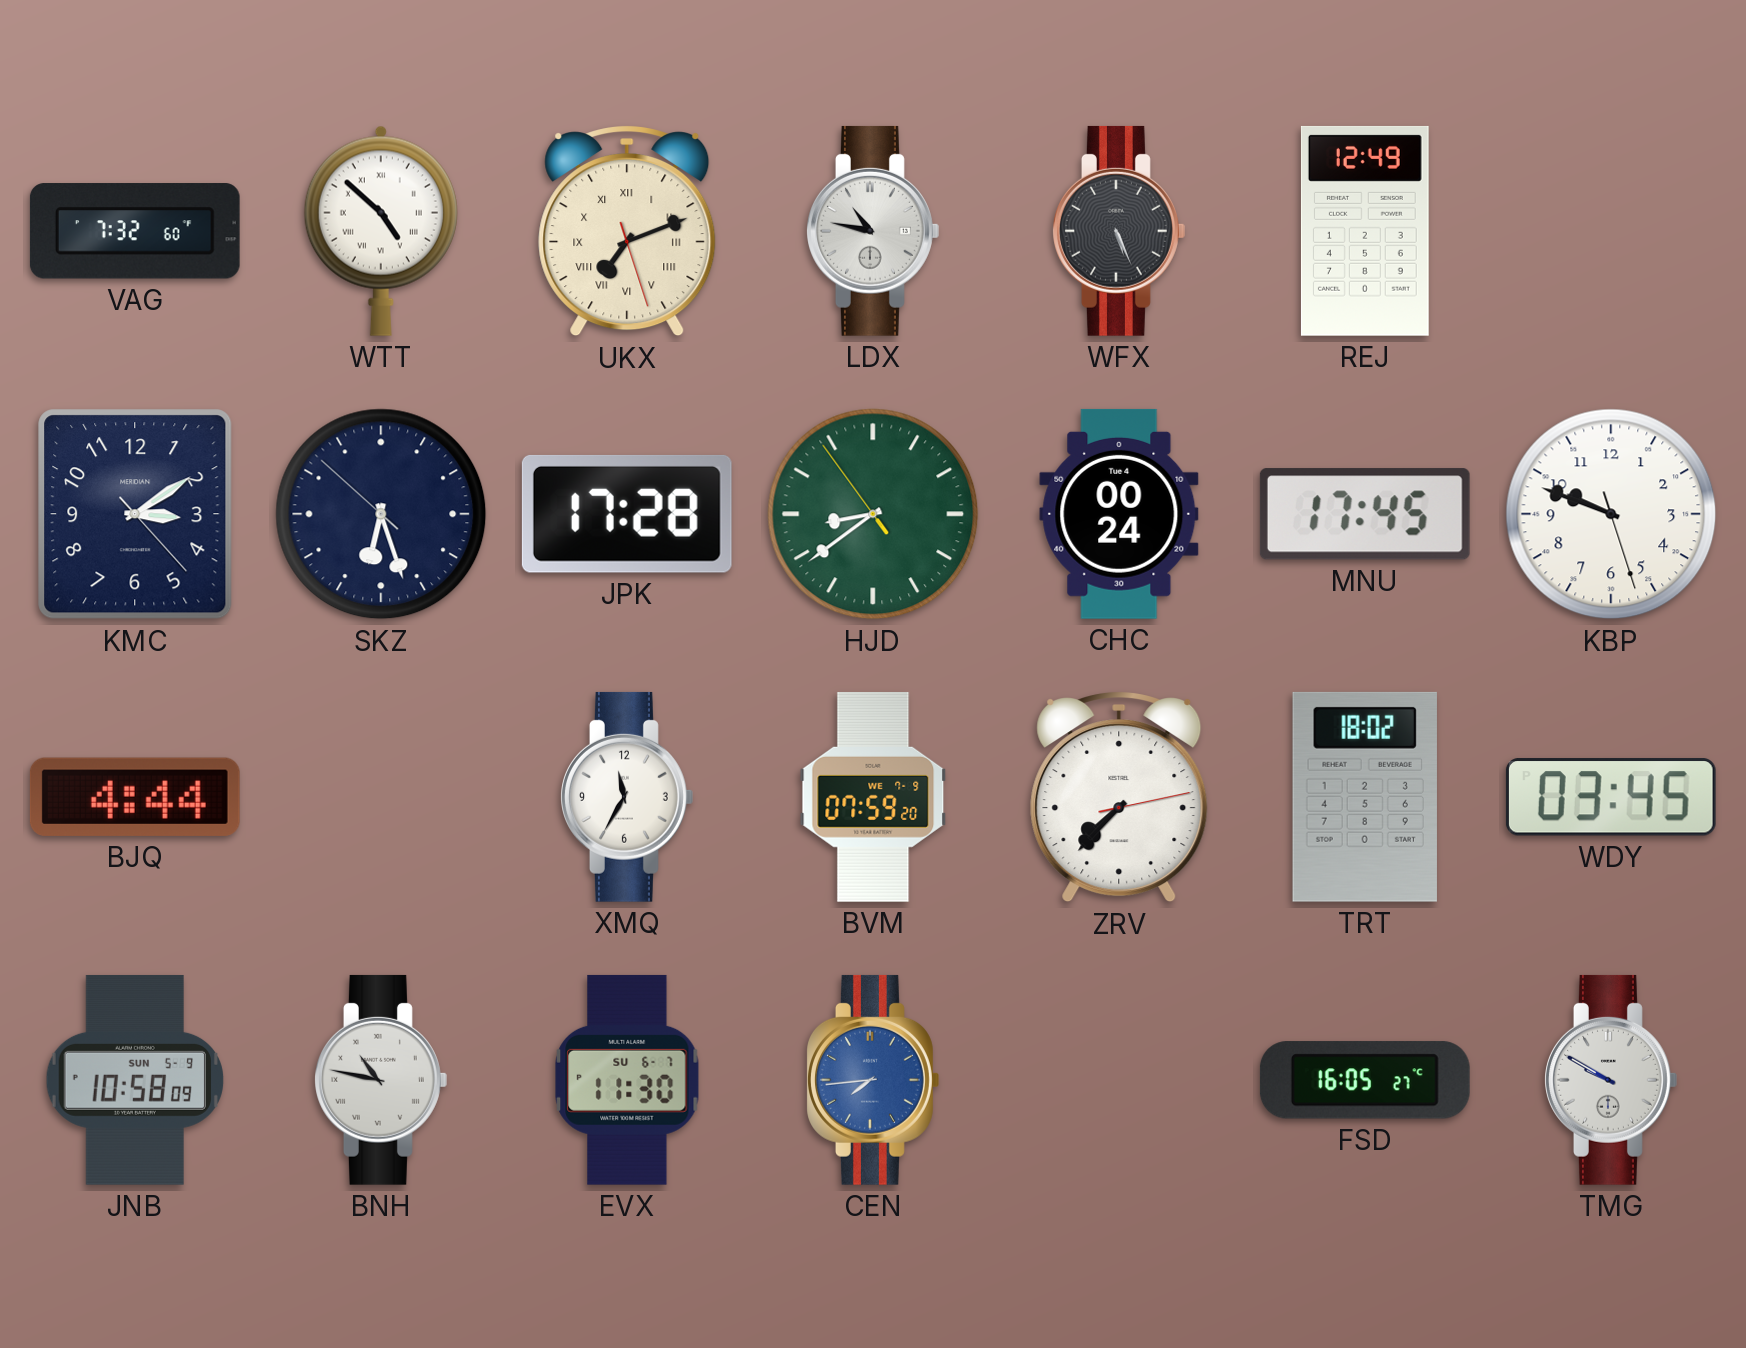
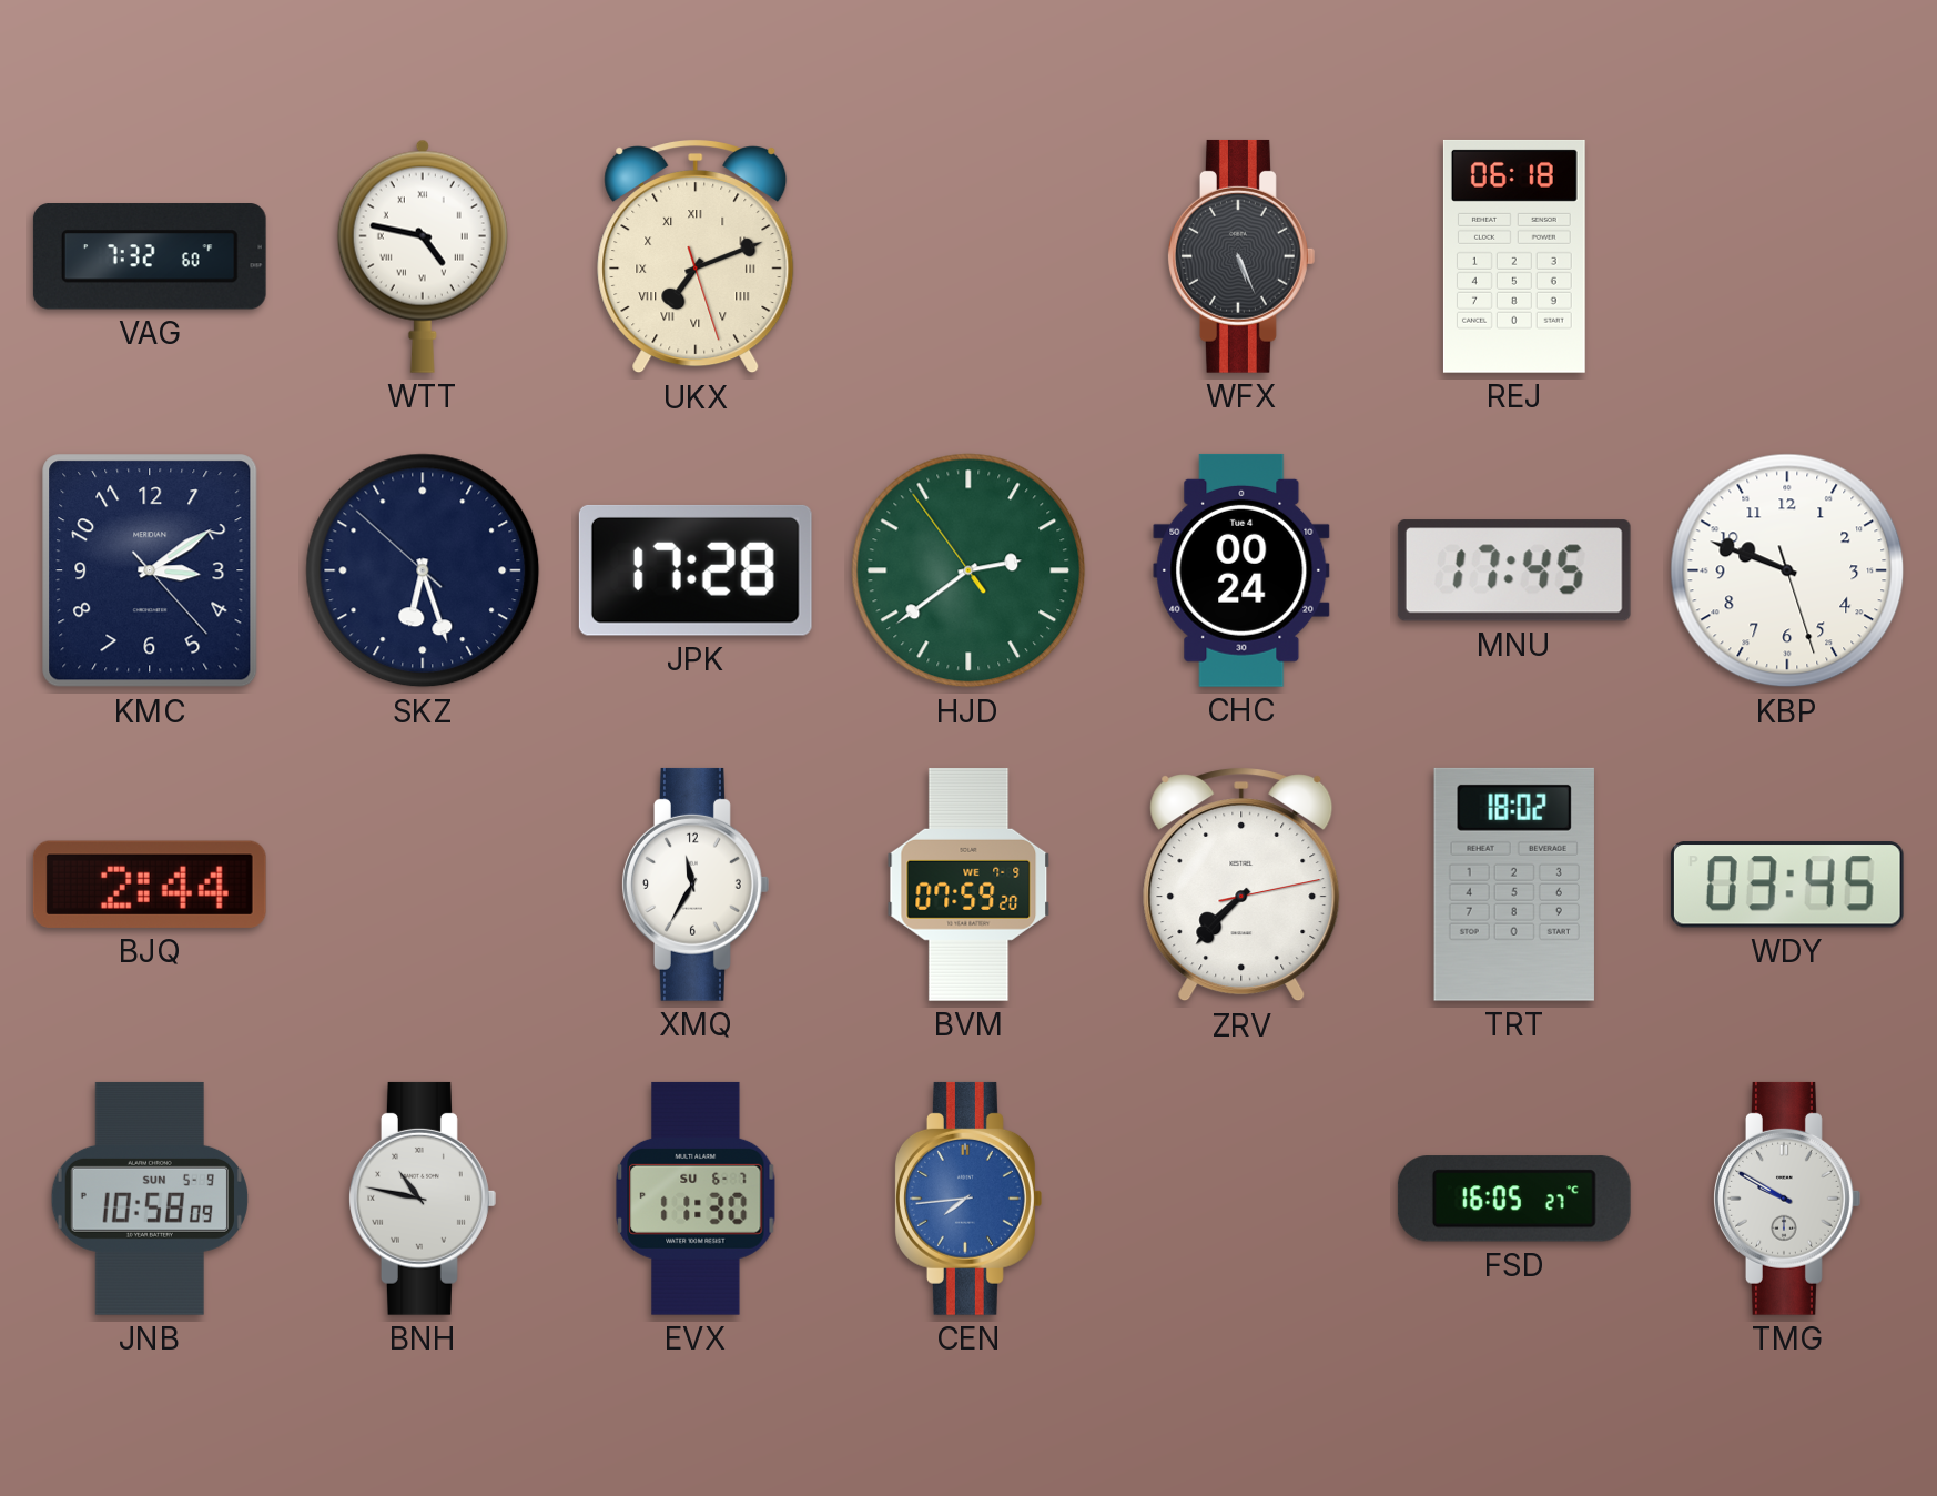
WTT: 4:52 -> 4:47
LDX: 10:47 -> none
REJ: 12:49 -> 06:18
HJD: 8:38 -> 2:38
BJQ: 4:44 -> 2:44
